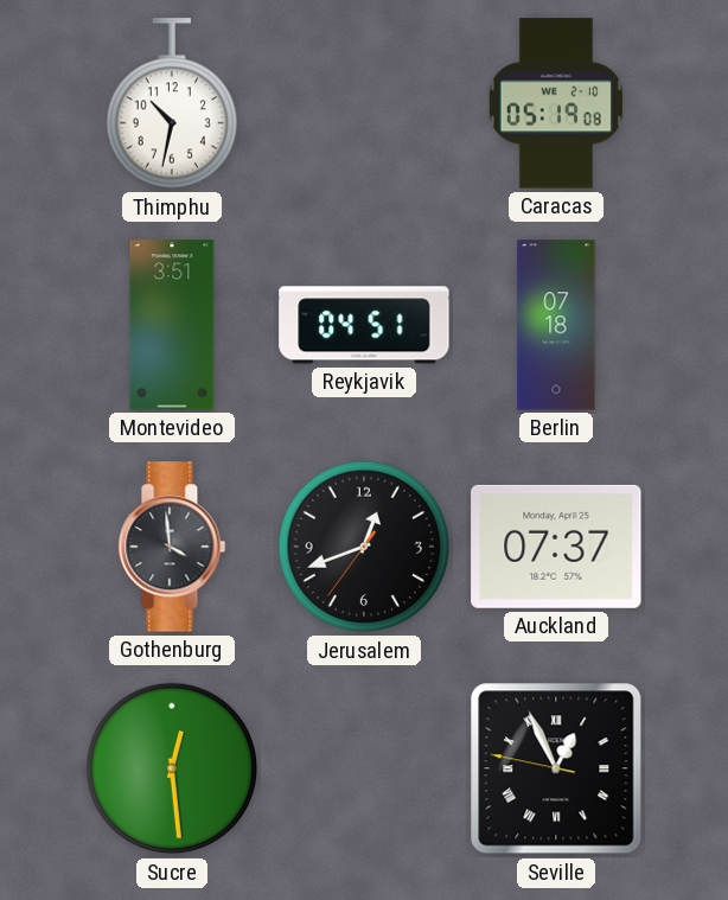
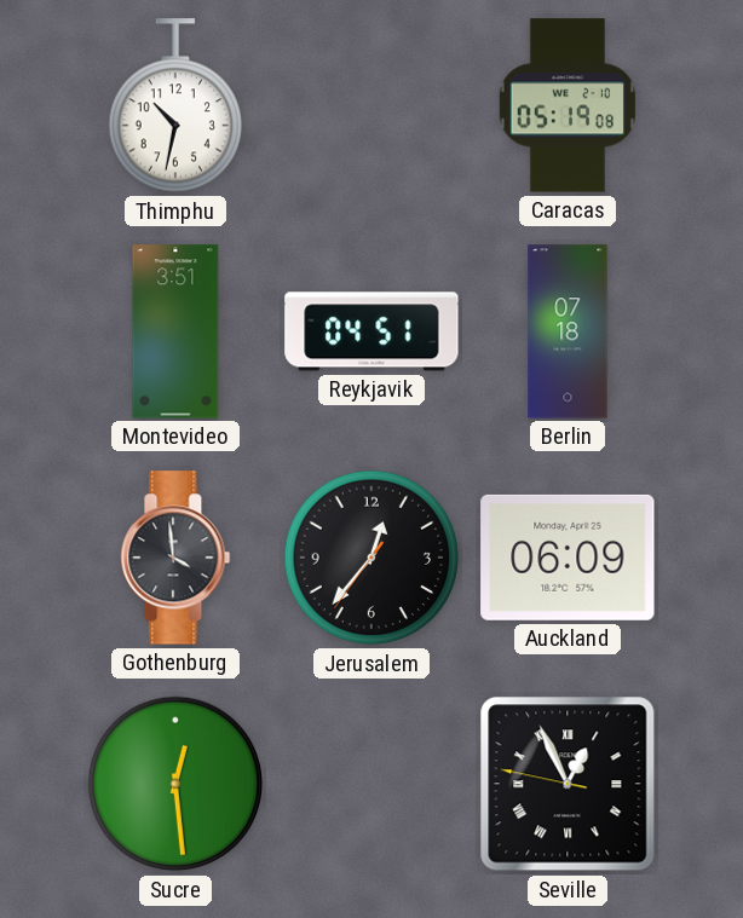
Jerusalem: 12:41 -> 12:36
Auckland: 07:37 -> 06:09
